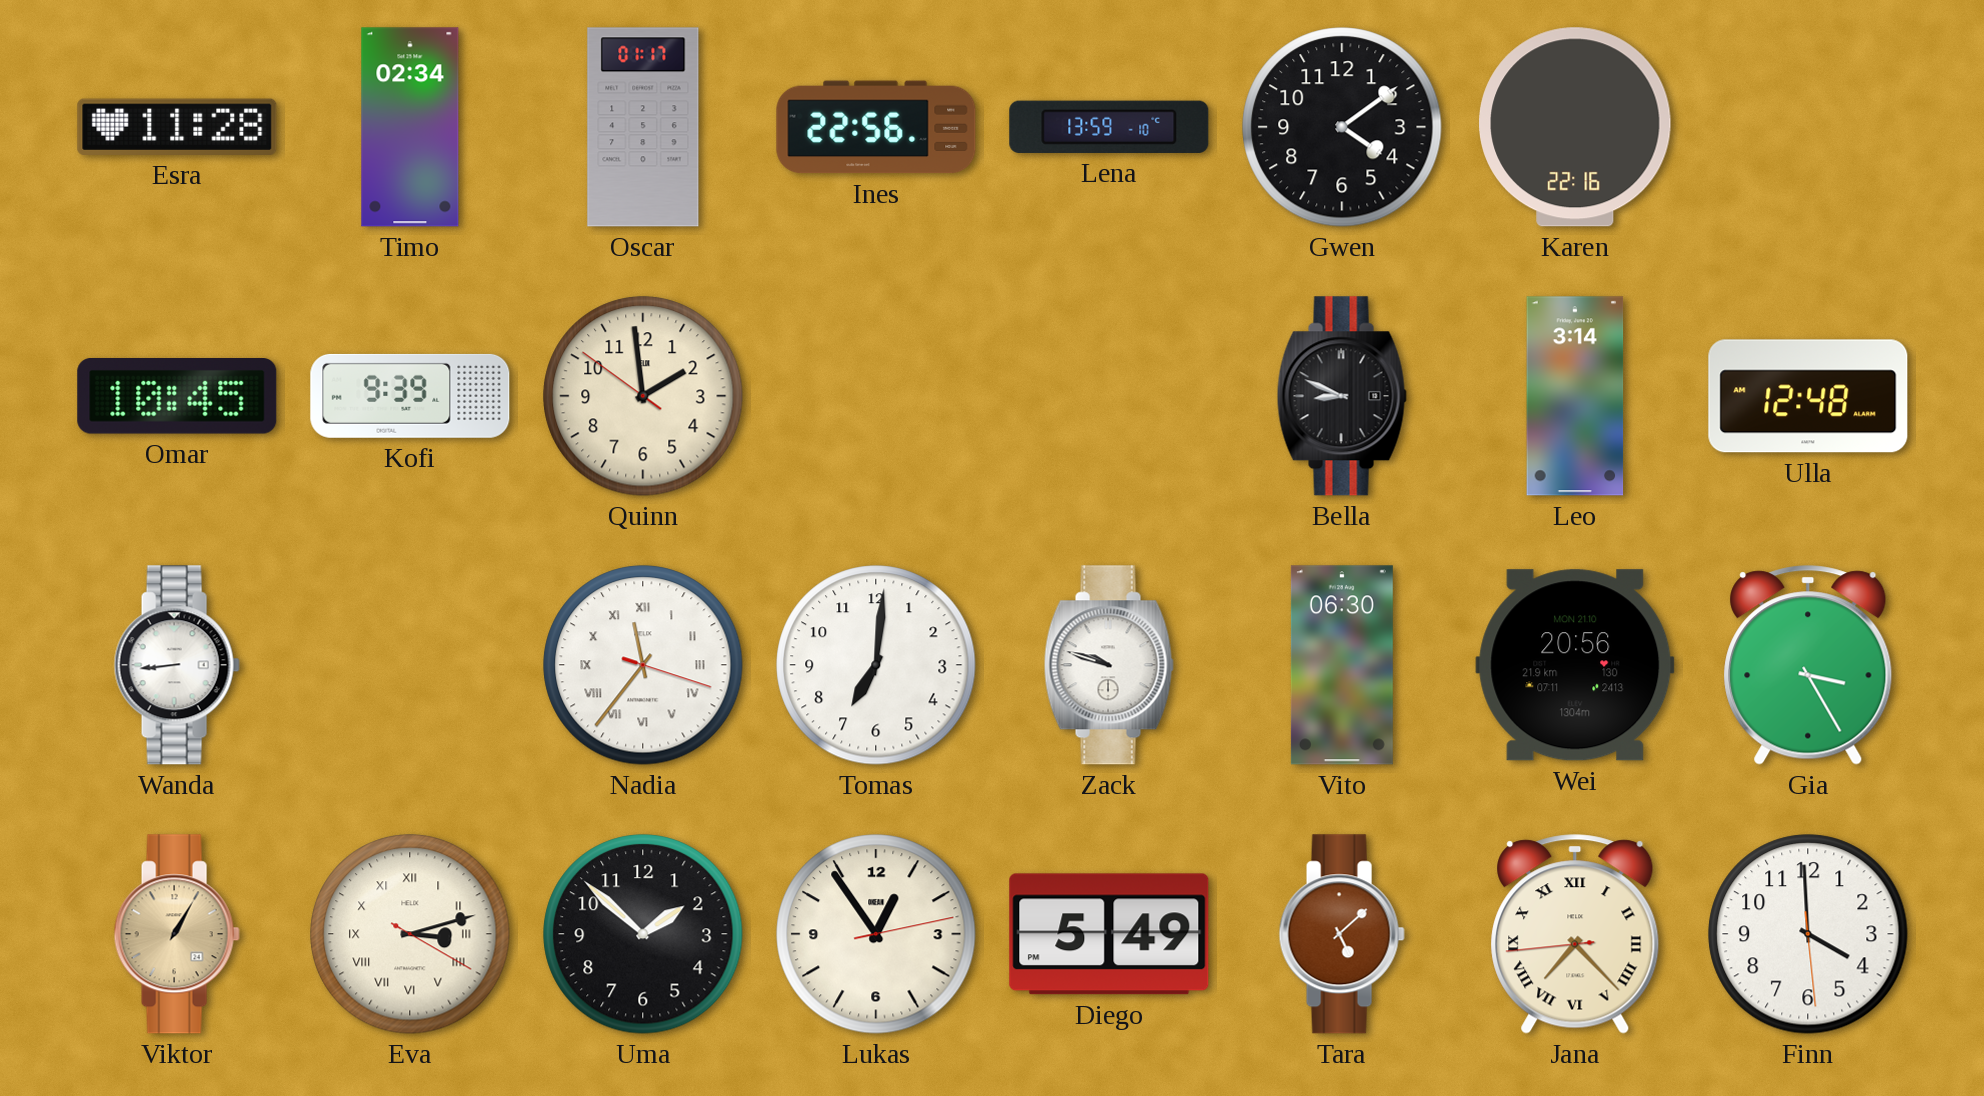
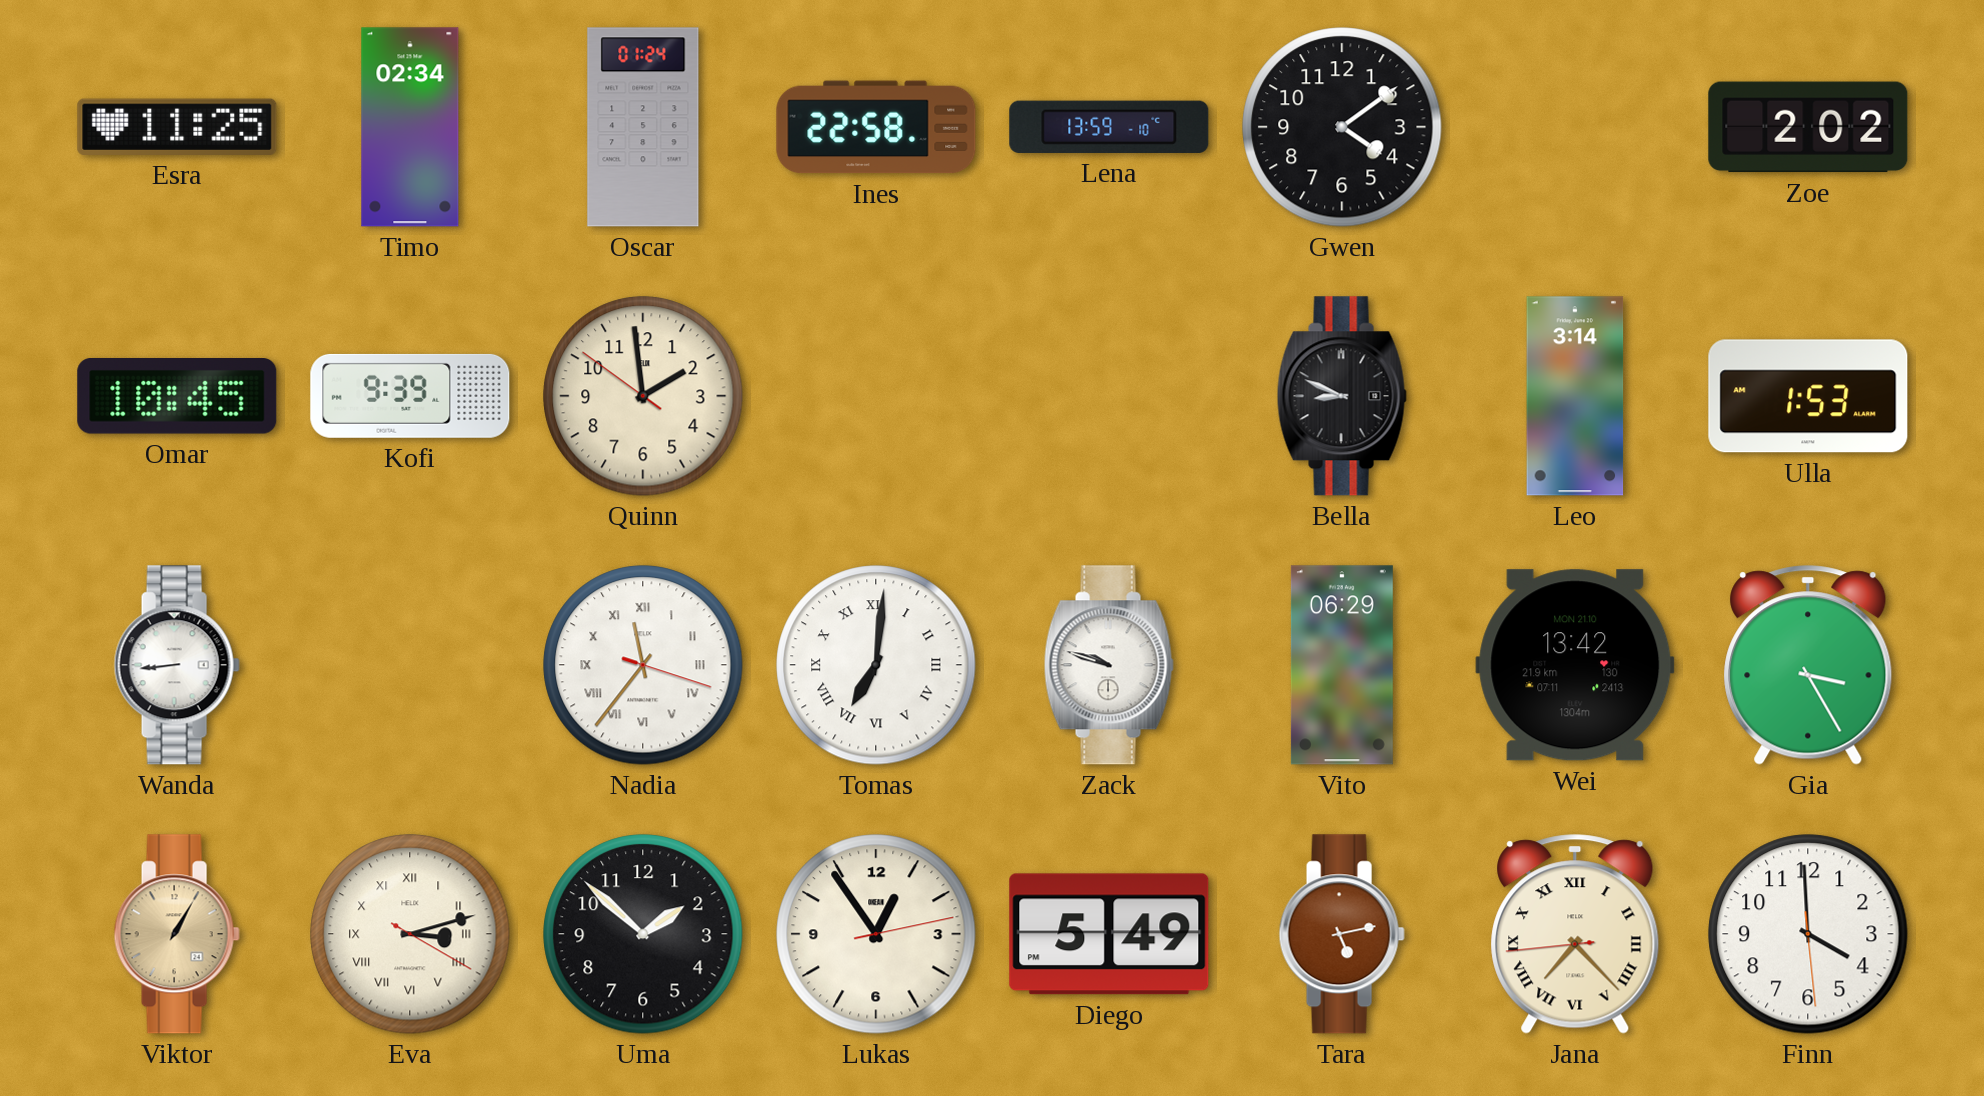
Esra: 11:28 -> 11:25
Oscar: 01:17 -> 01:24
Ines: 22:56 -> 22:58
Karen: 22:16 -> none
Zoe: none -> 2:02
Ulla: 12:48 -> 1:53
Tomas numerals: Arabic -> Roman
Vito: 06:30 -> 06:29
Wei: 20:56 -> 13:42
Tara: 5:08 -> 5:13
